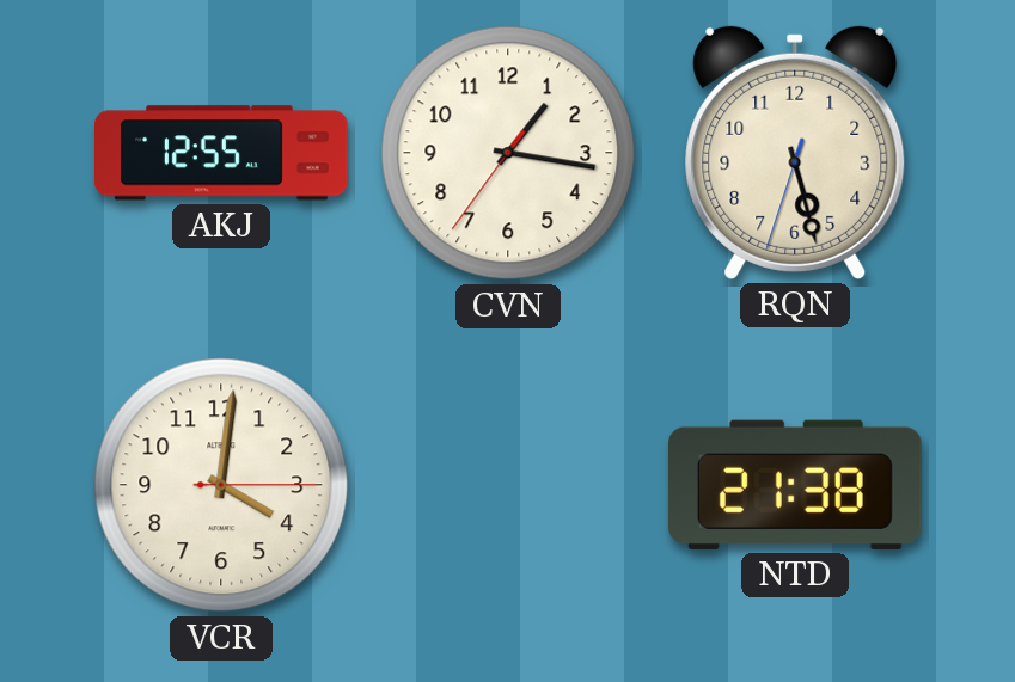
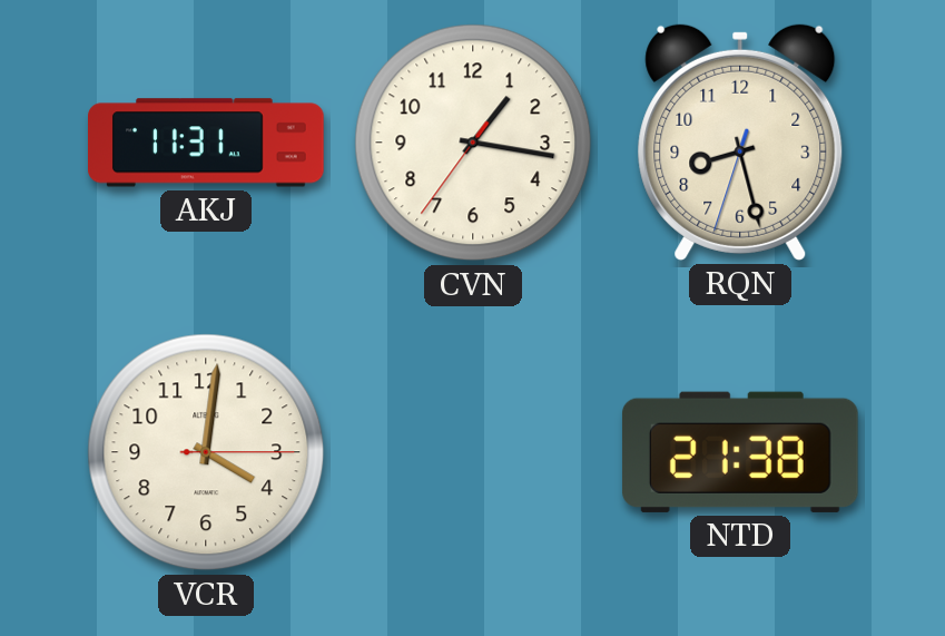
AKJ: 12:55 -> 11:31
RQN: 5:27 -> 8:27
